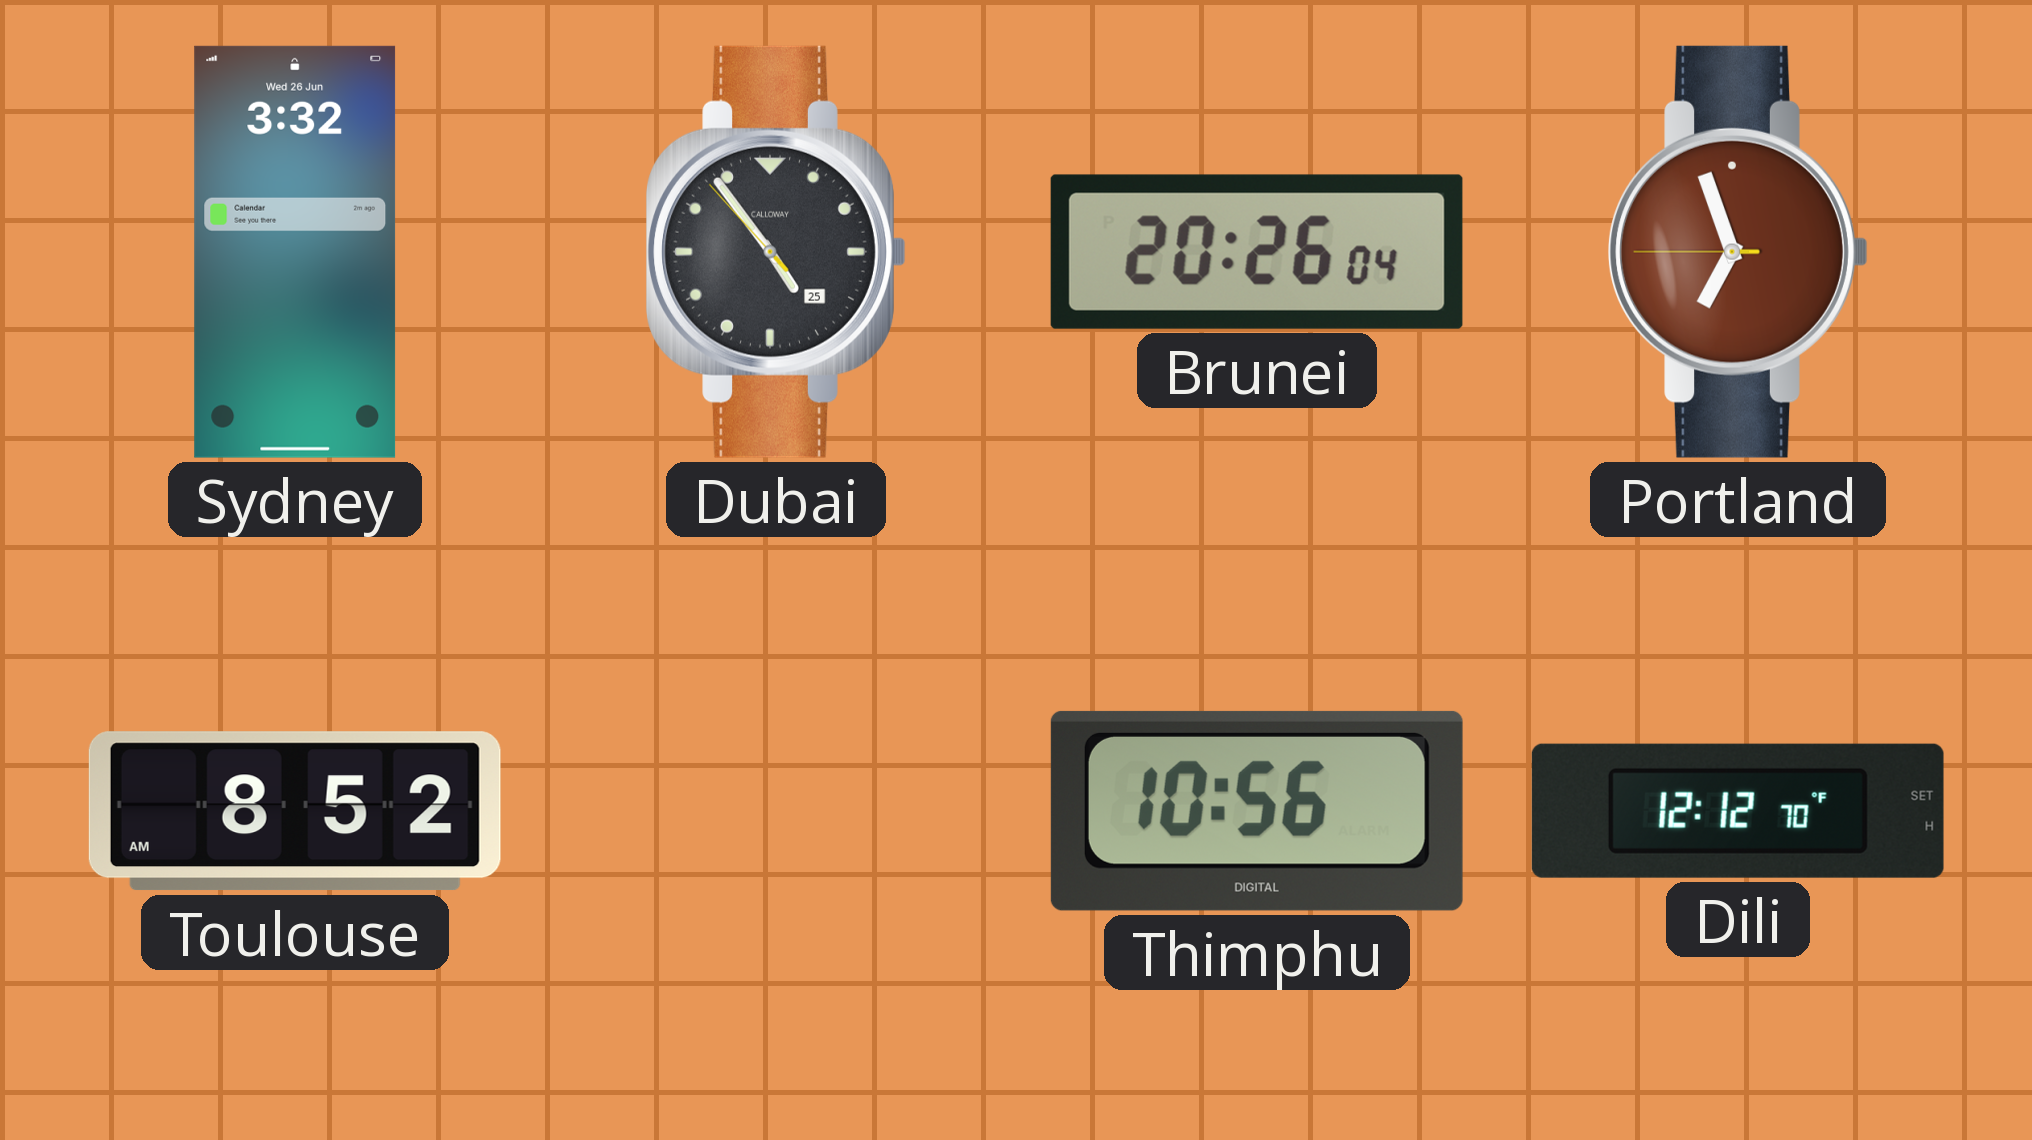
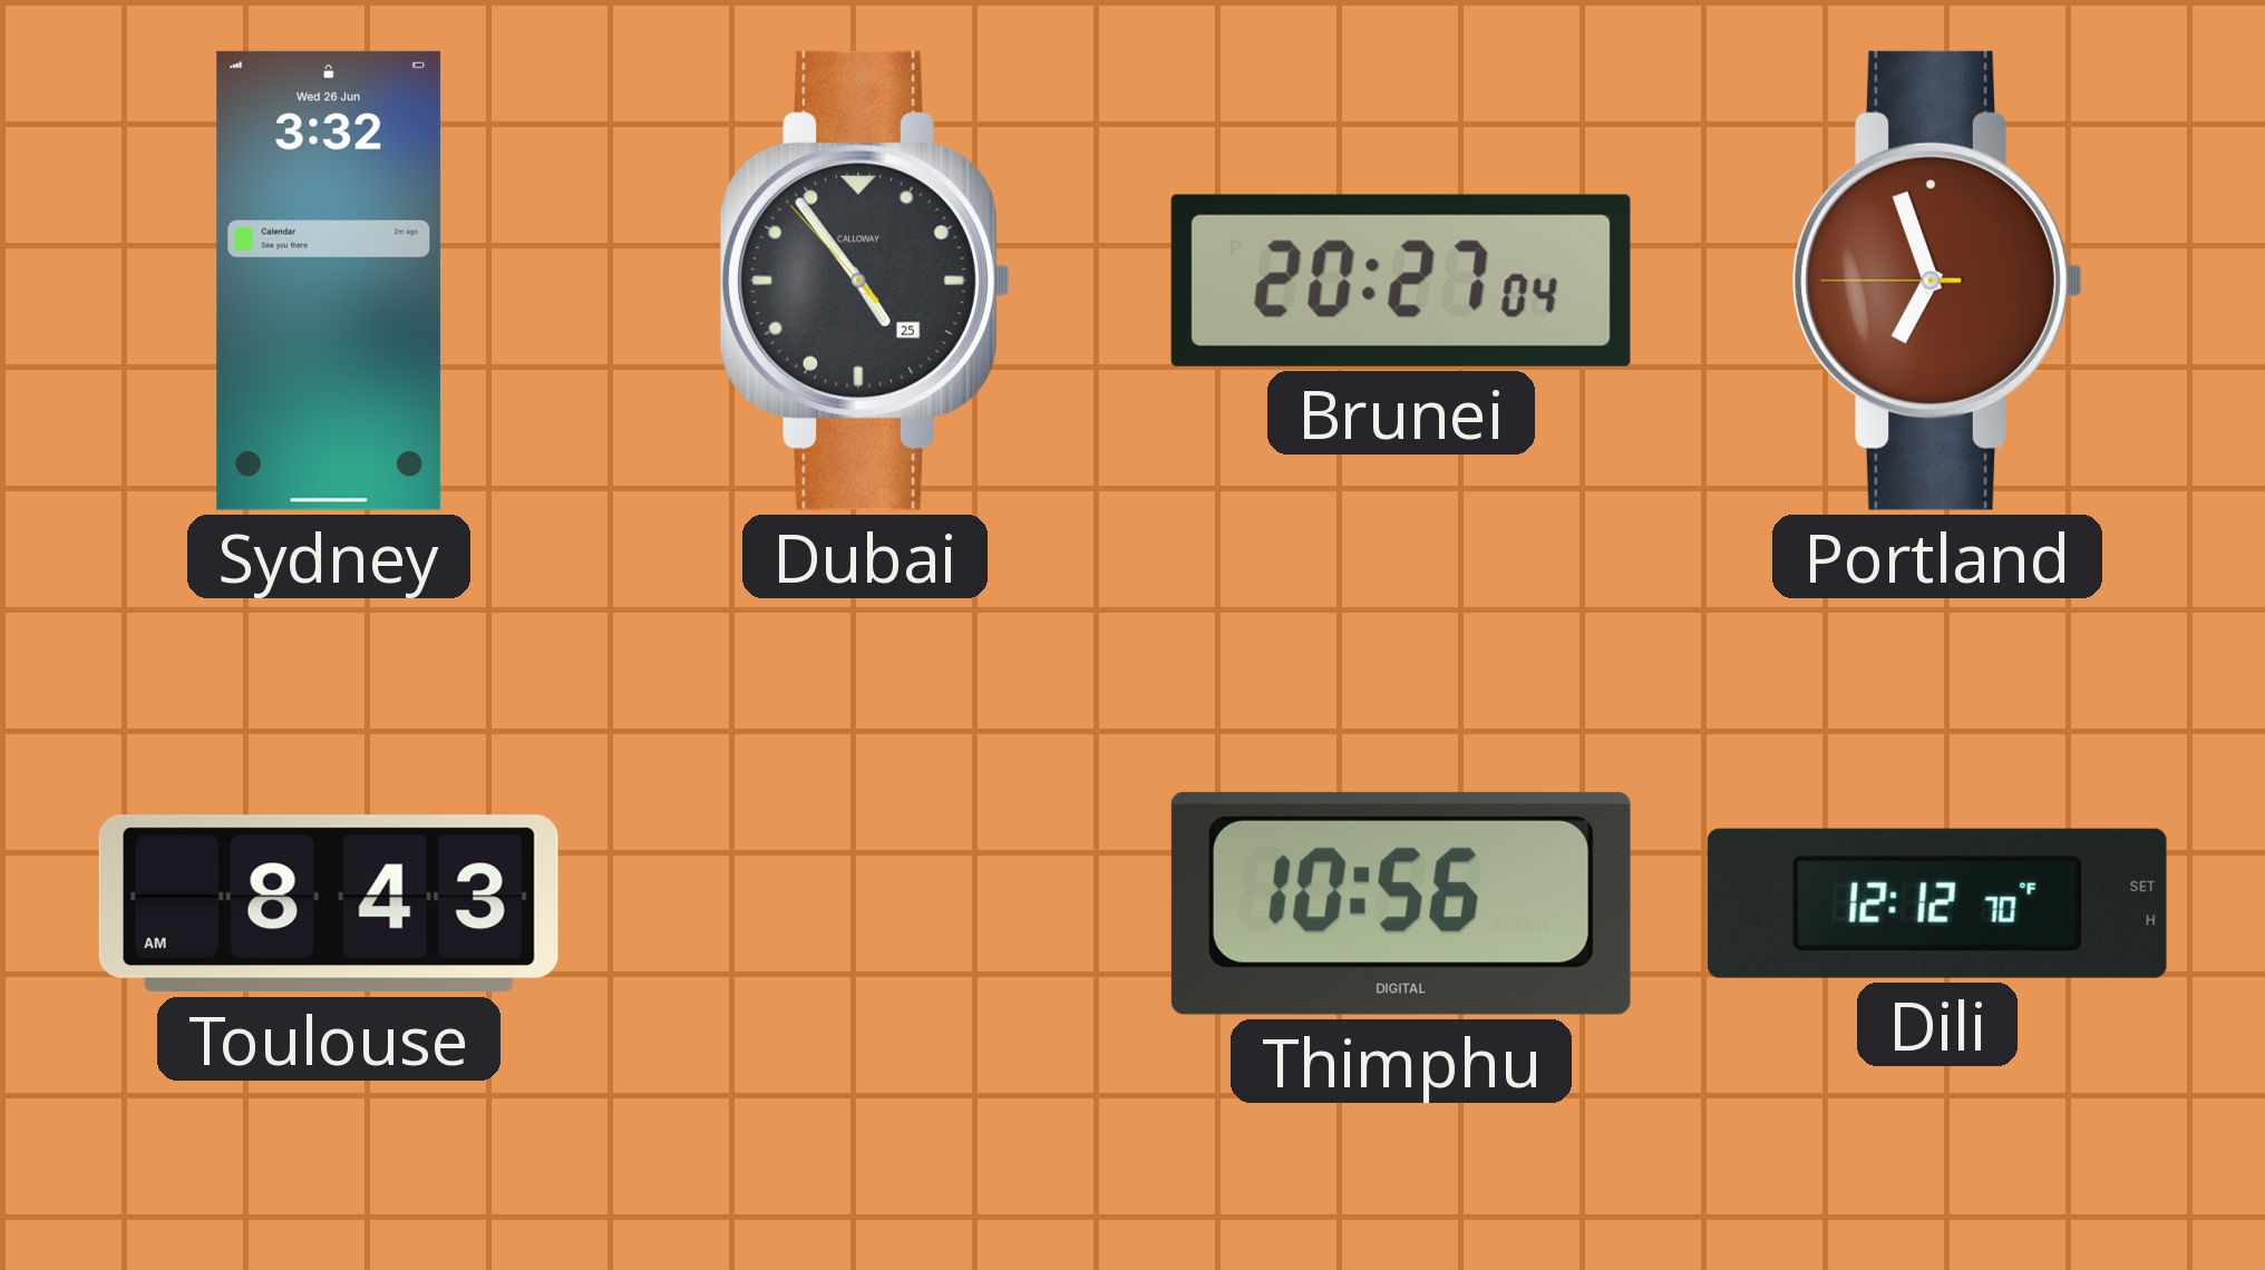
Brunei: 20:26 -> 20:27
Toulouse: 8:52 -> 8:43
